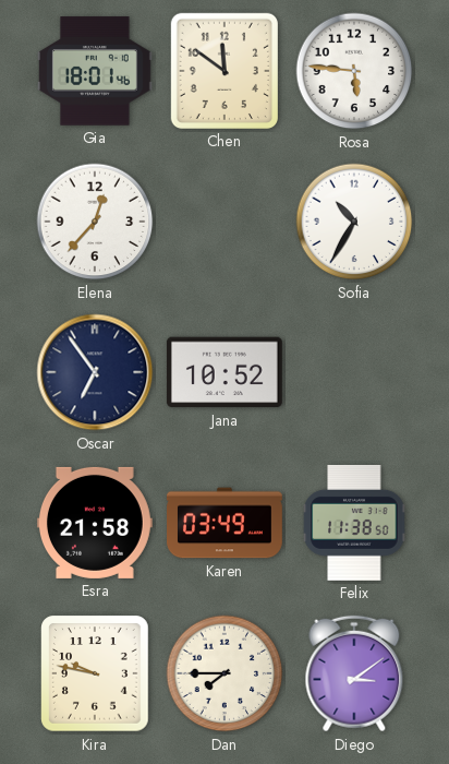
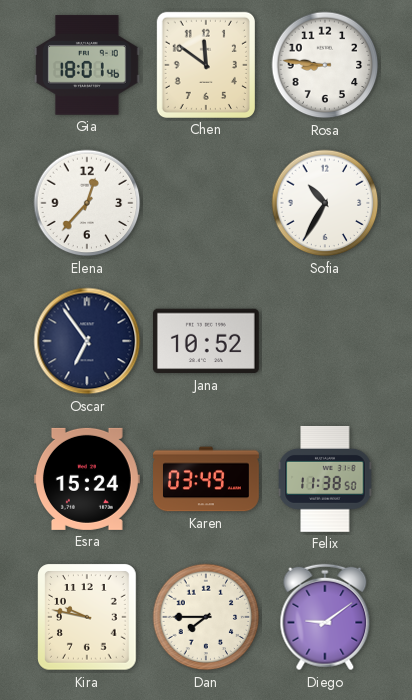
Rosa: 5:46 -> 8:46
Esra: 21:58 -> 15:24
Diego: 3:09 -> 9:09
